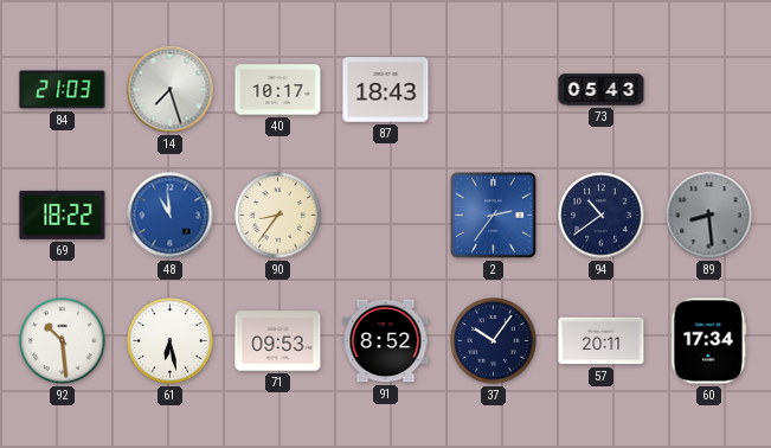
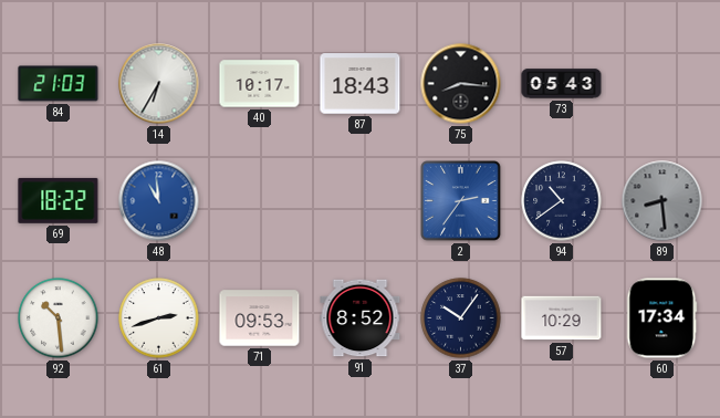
14: 7:27 -> 6:35
75: none -> 8:16
90: 8:36 -> none
61: 6:28 -> 2:42
57: 20:11 -> 10:29
